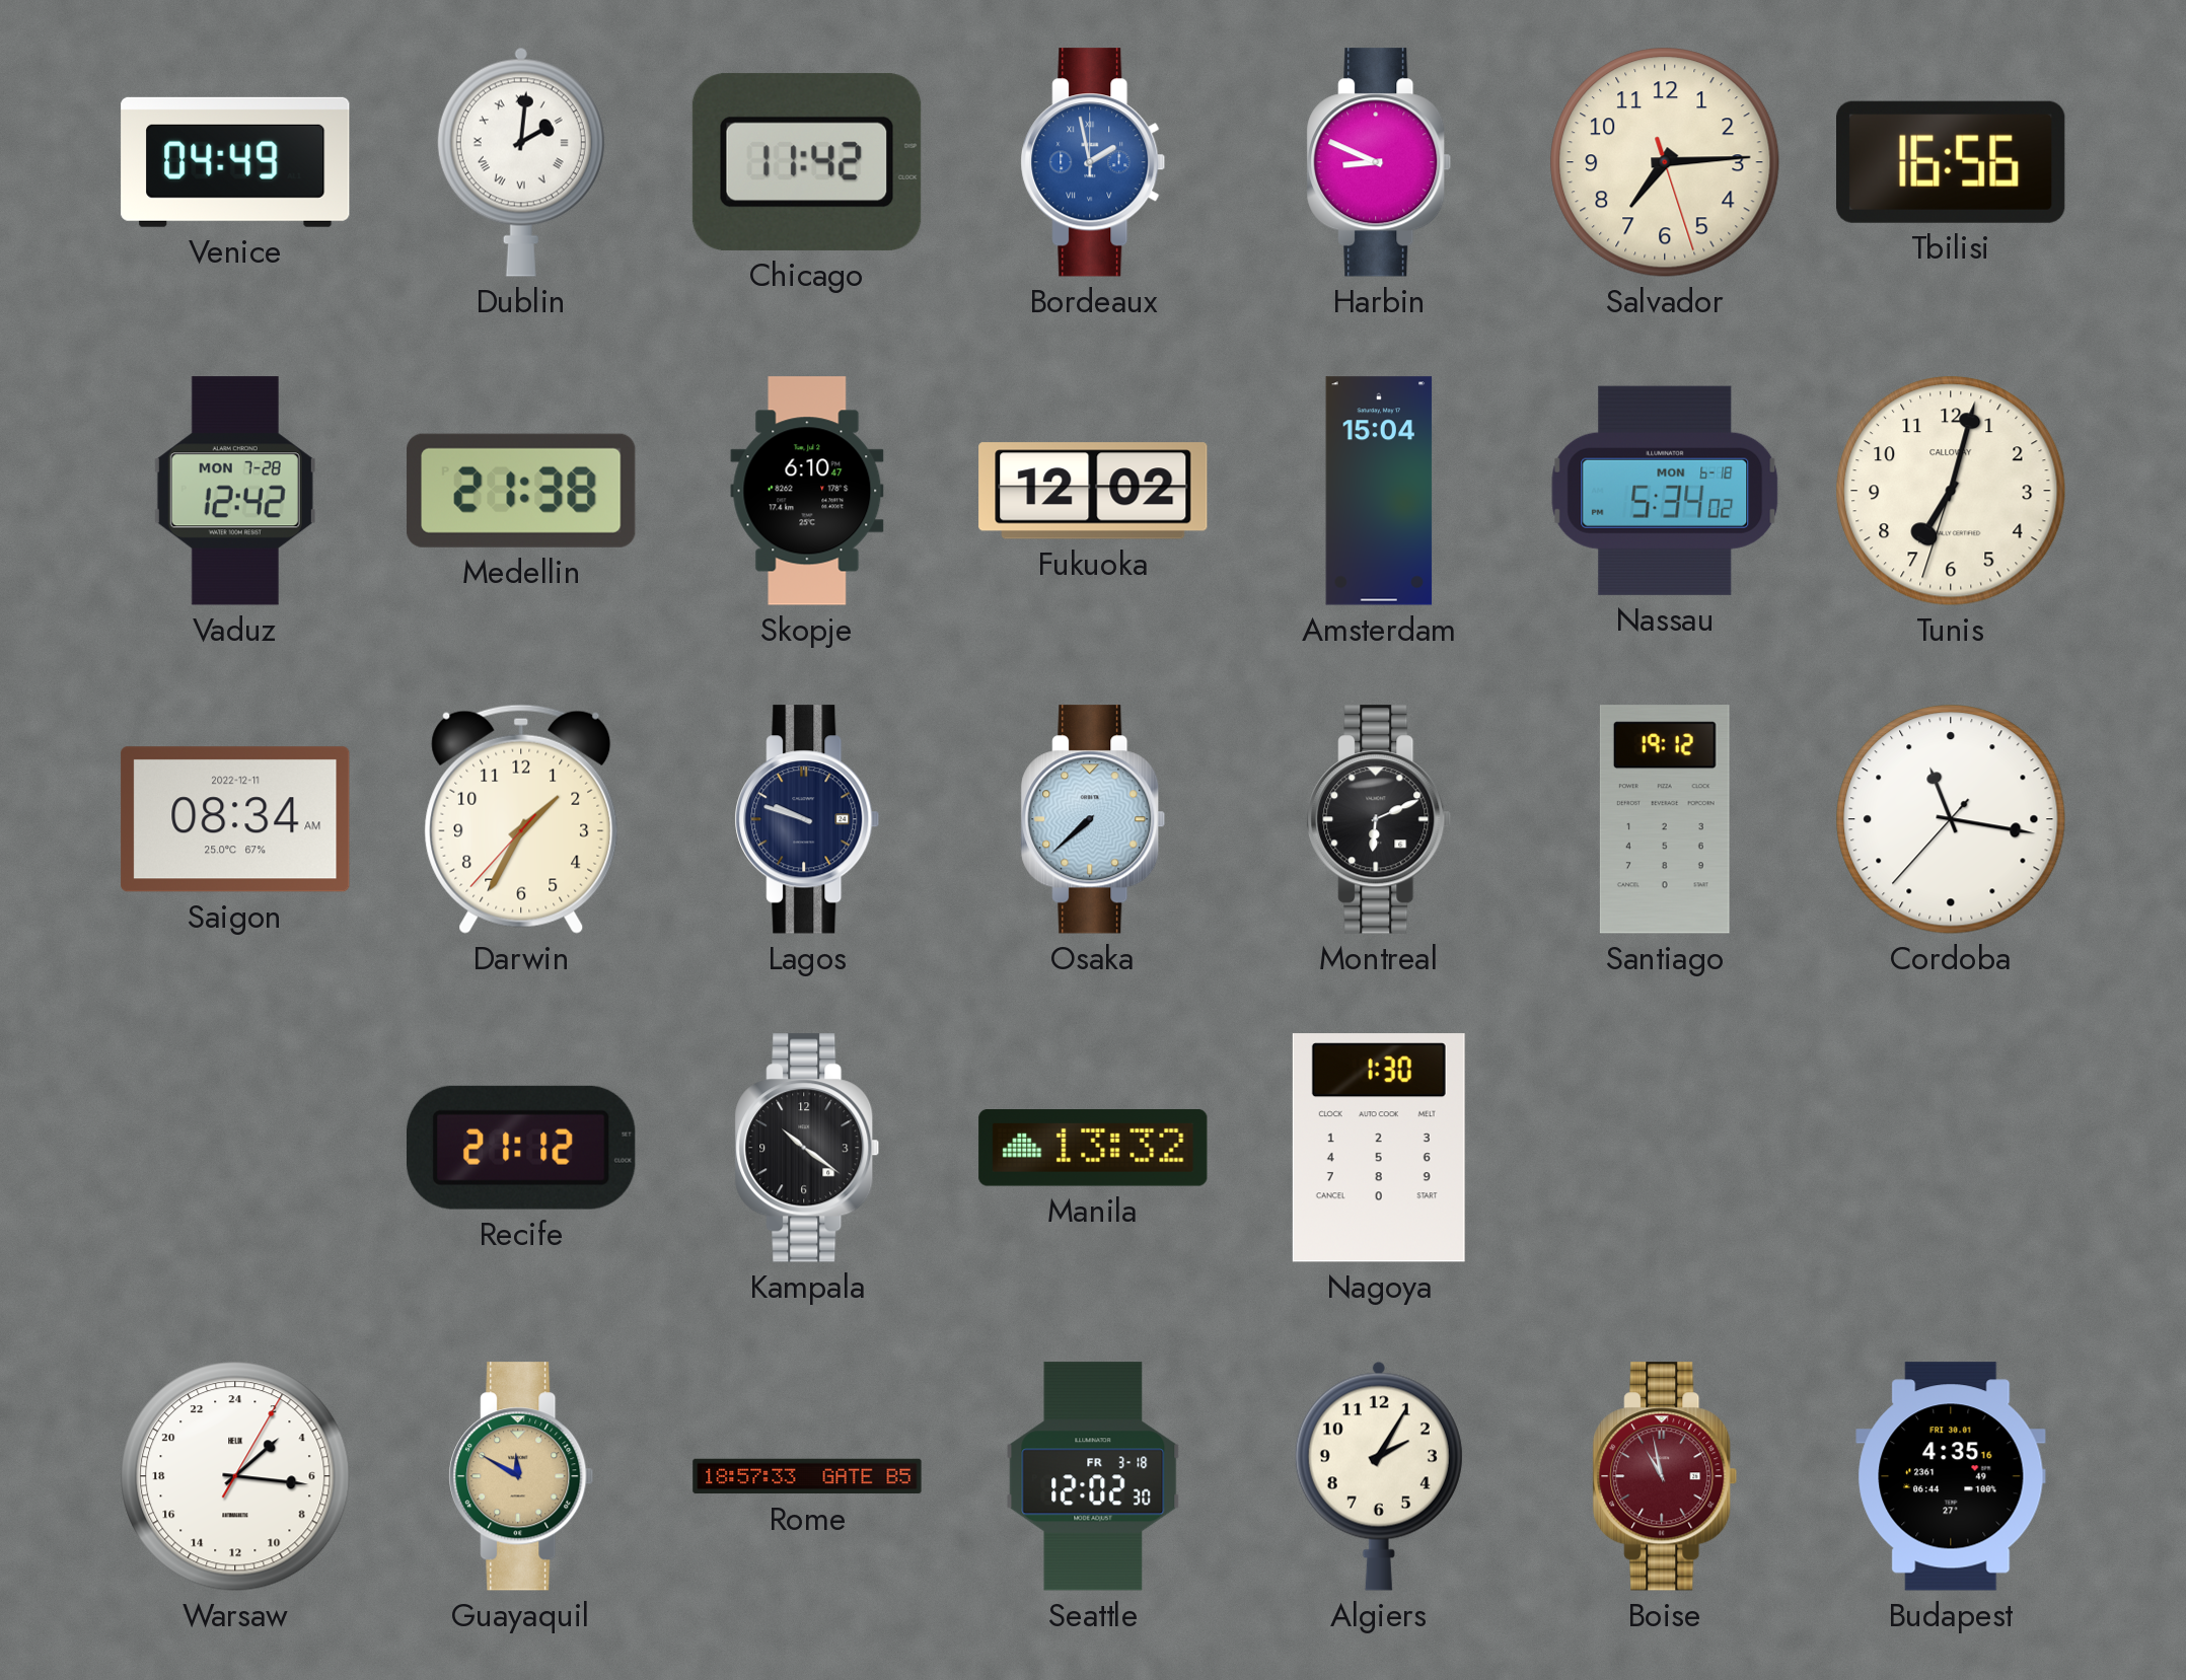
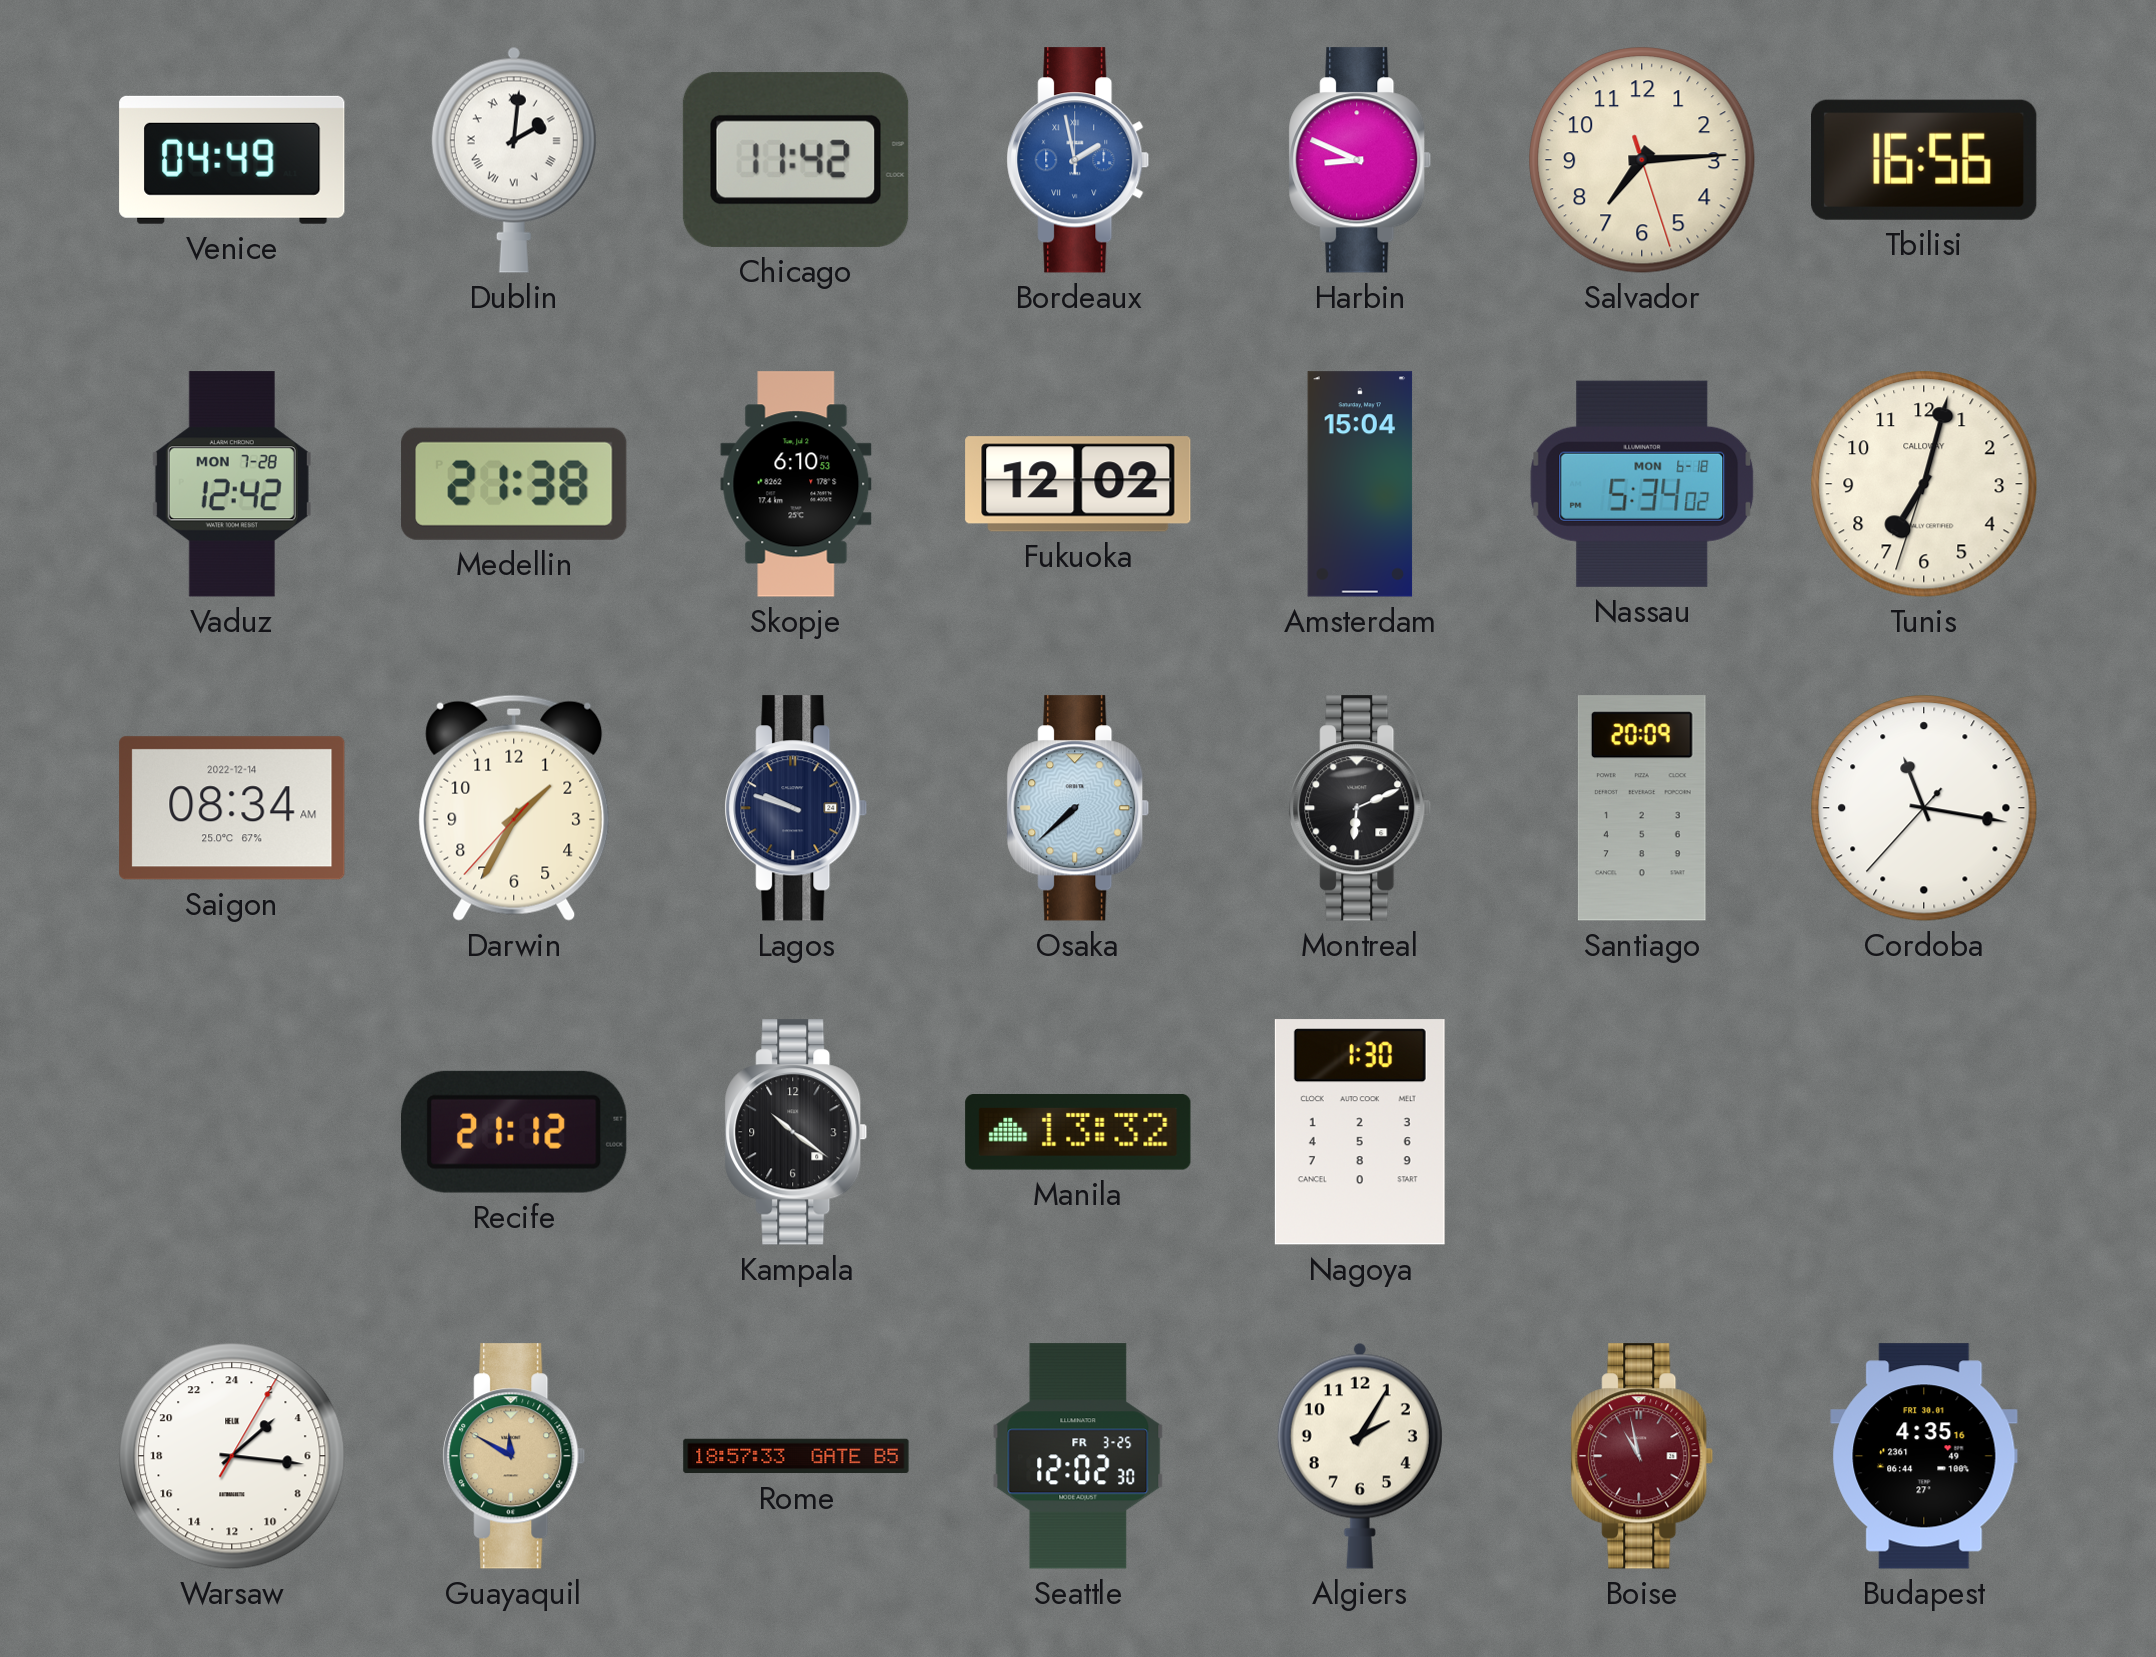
Skopje: 6:10:47 -> 6:10:53
Saigon date: 2022-12-11 -> 2022-12-14
Santiago: 19:12 -> 20:09
Seattle date: FR 3-18 -> FR 3-25
